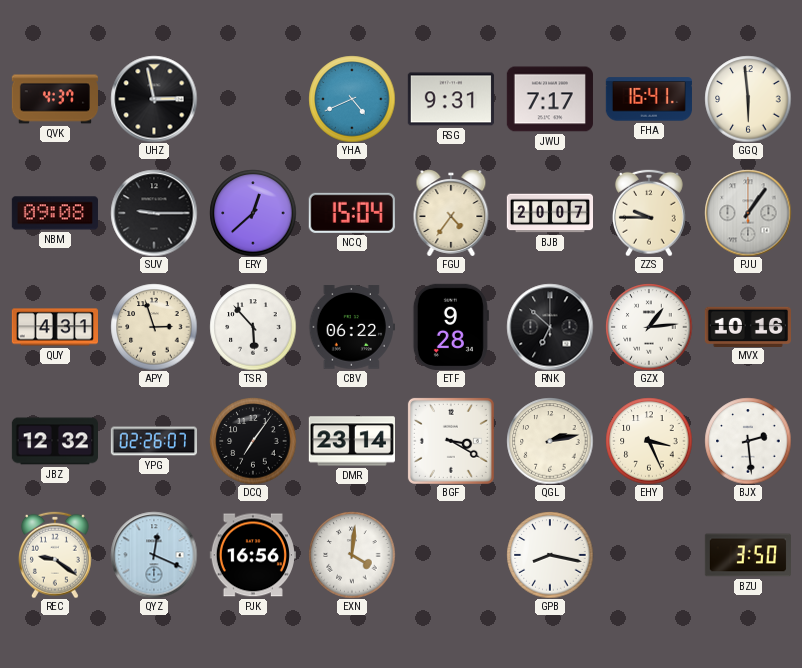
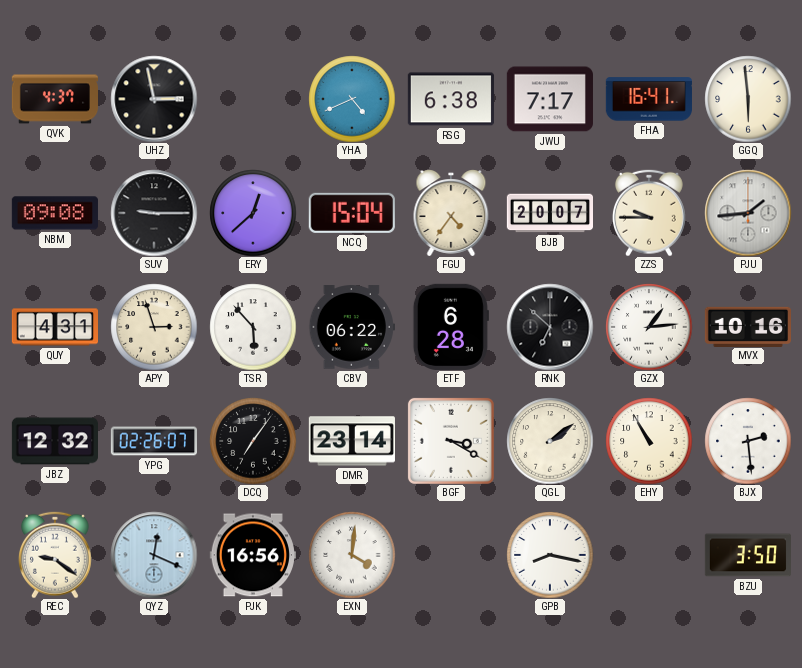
RSG: 9:31 -> 6:38
PJU: 1:06 -> 1:44
ETF: 9:28 -> 6:28
QGL: 2:13 -> 2:09
EHY: 3:26 -> 10:55
